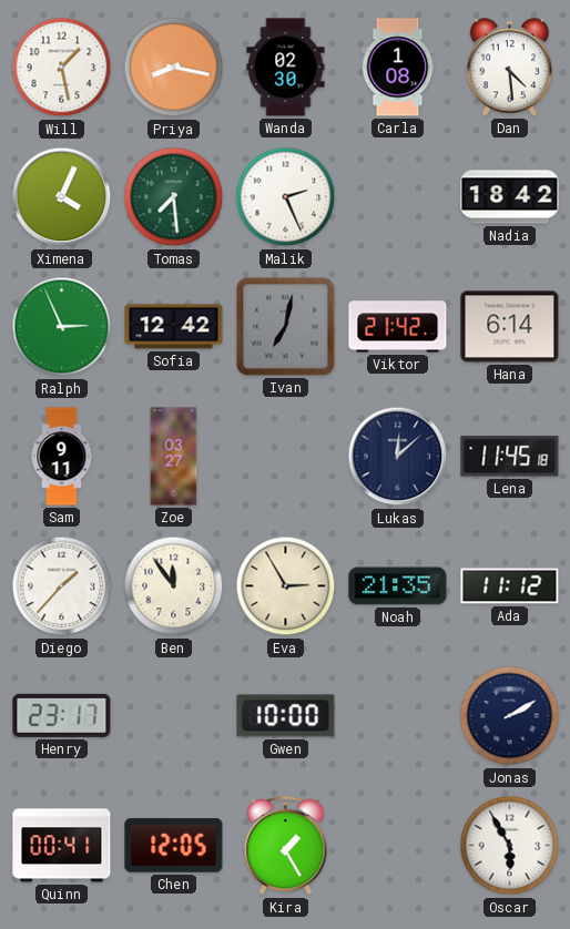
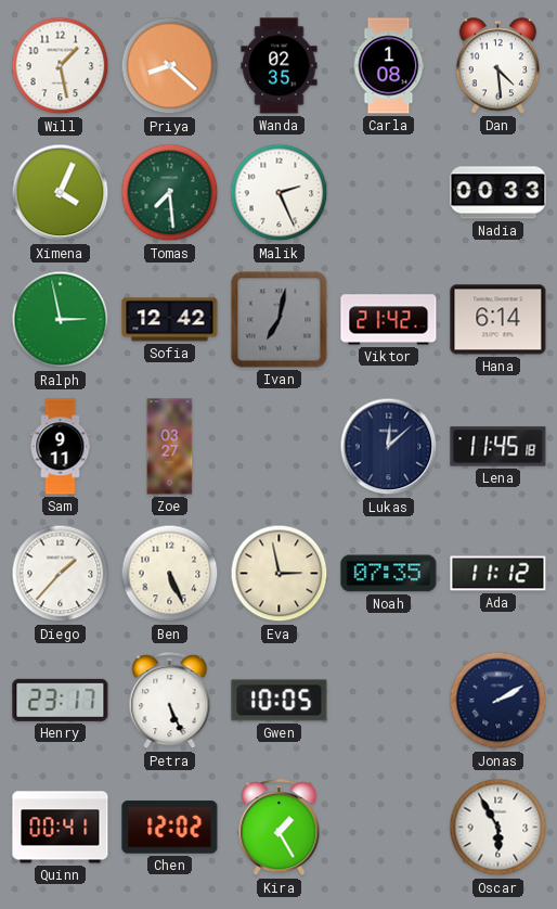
Priya: 8:17 -> 8:22
Wanda: 02:30 -> 02:35
Nadia: 18:42 -> 00:33
Ralph: 2:56 -> 2:58
Ben: 11:54 -> 5:26
Eva: 2:55 -> 2:58
Noah: 21:35 -> 07:35
Petra: none -> 5:26
Gwen: 10:00 -> 10:05
Chen: 12:05 -> 12:02
